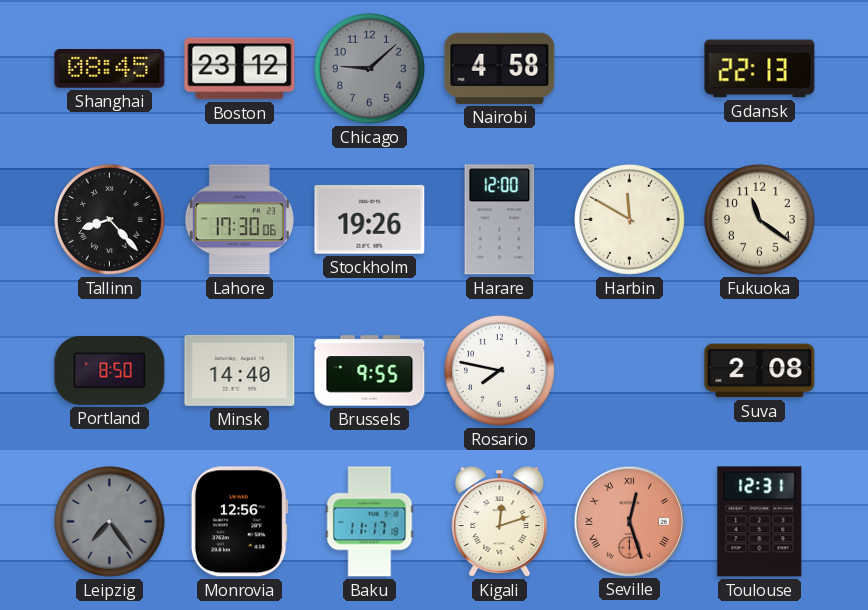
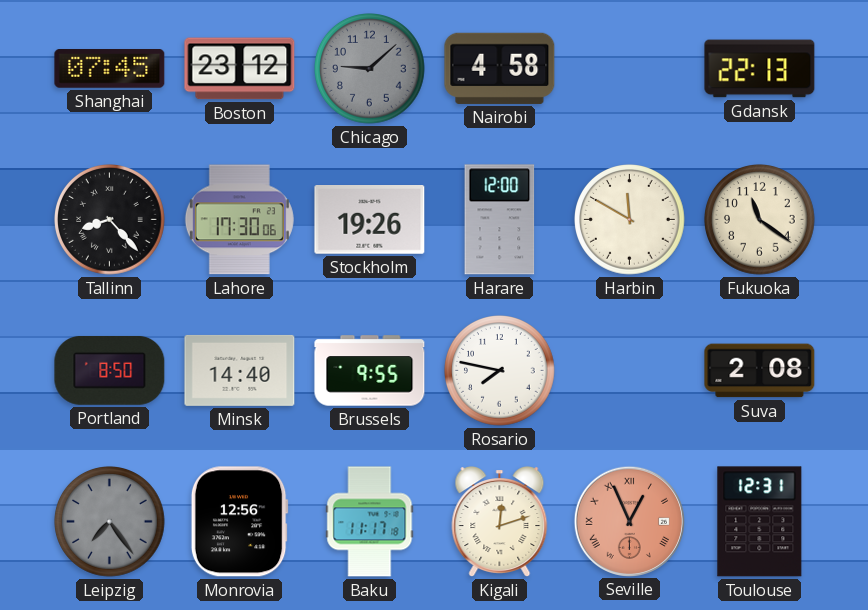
Shanghai: 08:45 -> 07:45
Seville: 12:27 -> 12:56
